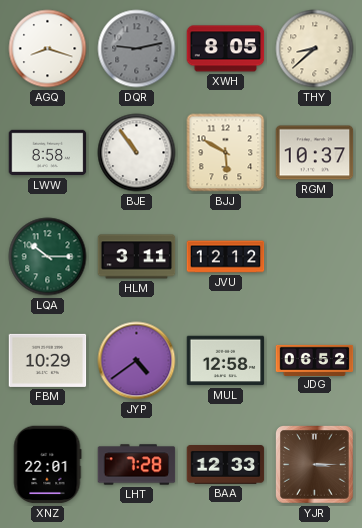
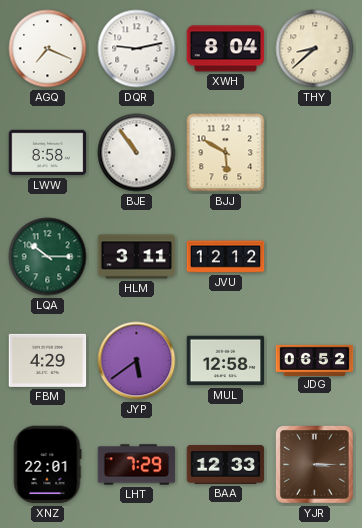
AGQ: 8:18 -> 7:19
DQR dial: grey -> white
XWH: 8:05 -> 8:04
RGM: 10:37 -> none
FBM: 10:29 -> 4:29
JYP: 4:39 -> 5:39
LHT: 7:28 -> 7:29
